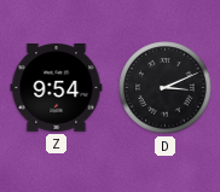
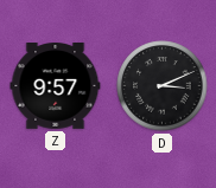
Z: 9:54 -> 9:57
